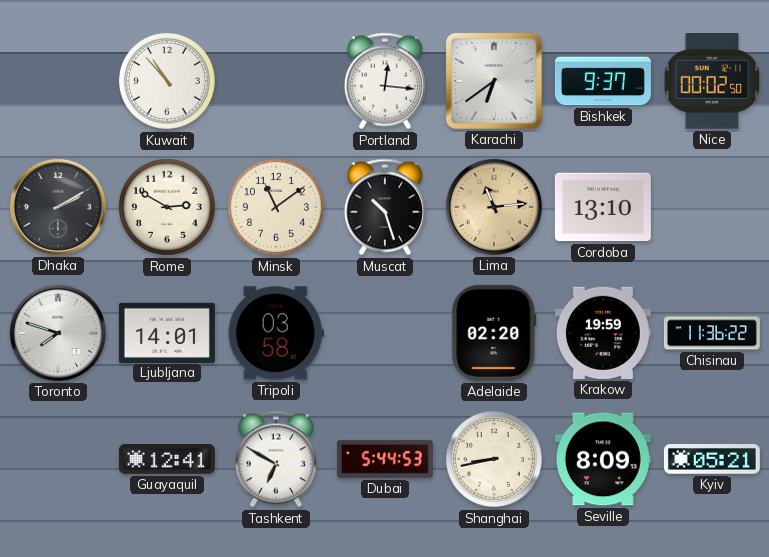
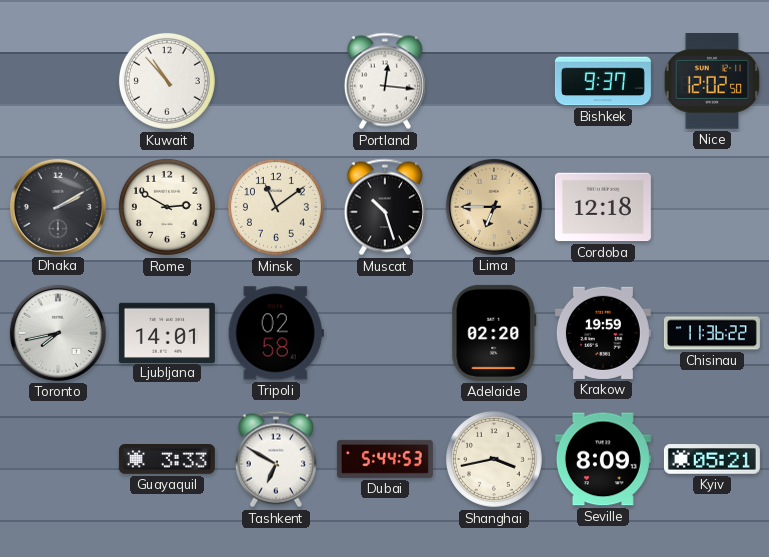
Karachi: 6:39 -> none
Nice: 00:02 -> 12:02
Lima: 11:14 -> 6:45
Cordoba: 13:10 -> 12:18
Toronto: 7:48 -> 7:43
Tripoli: 03:58 -> 02:58
Guayaquil: 12:41 -> 3:33
Shanghai: 8:43 -> 3:43
